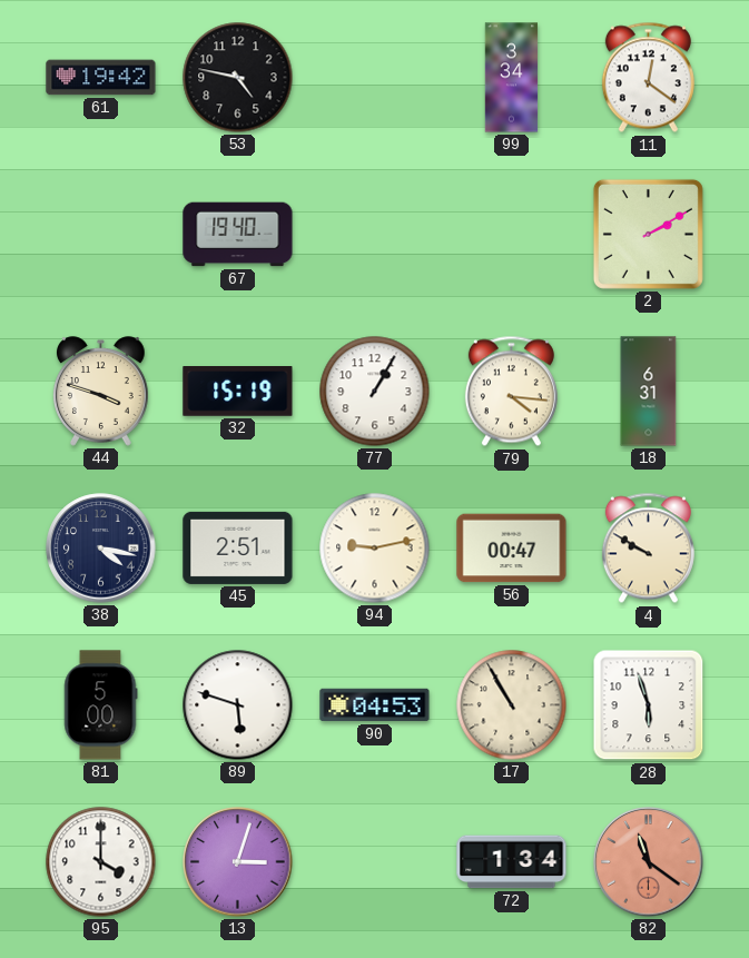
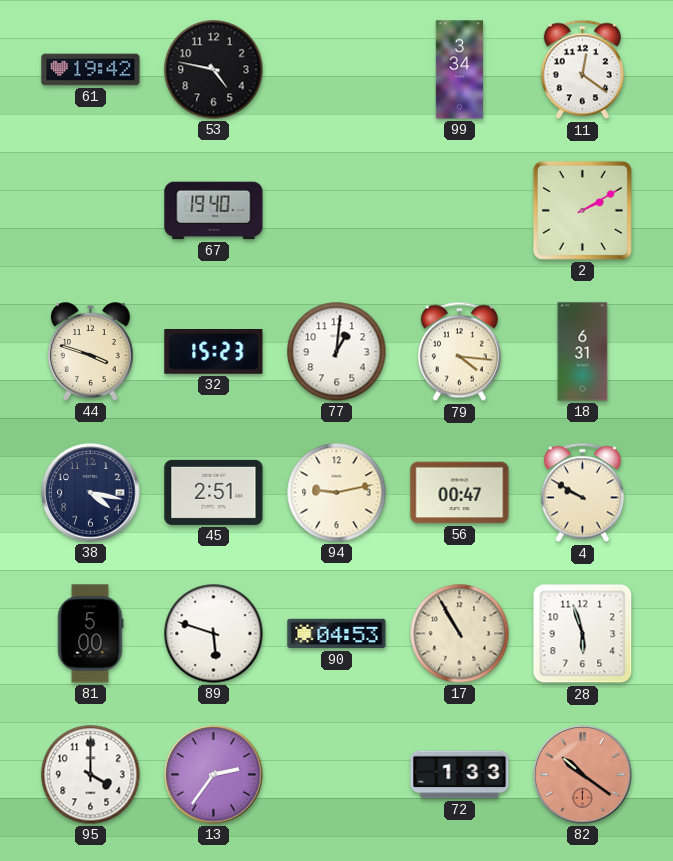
32: 15:19 -> 15:23
77: 1:05 -> 1:01
13: 3:03 -> 2:36
72: 1:34 -> 1:33
82: 11:21 -> 10:21
